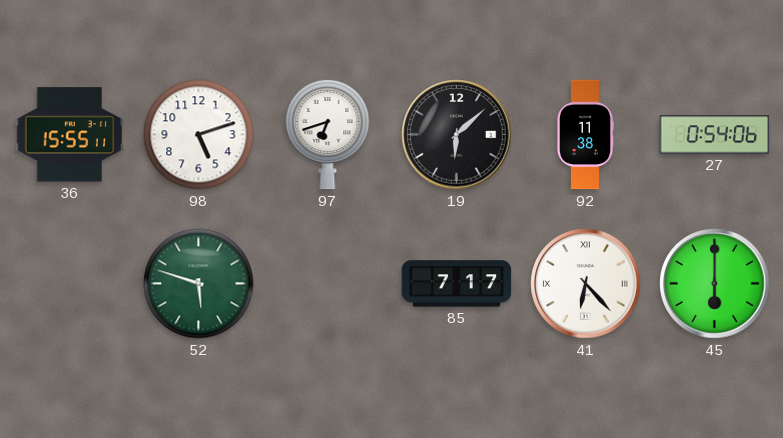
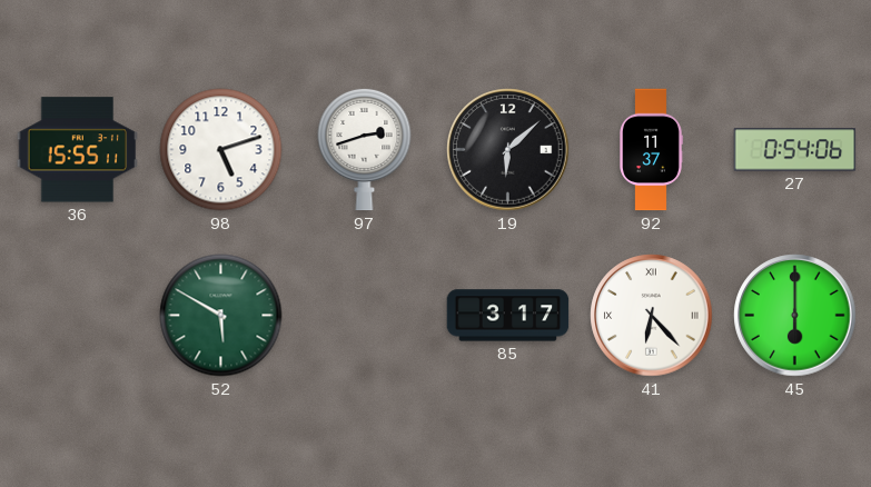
97: 6:42 -> 2:42
92: 11:38 -> 11:37
52: 5:48 -> 5:50
85: 7:17 -> 3:17
